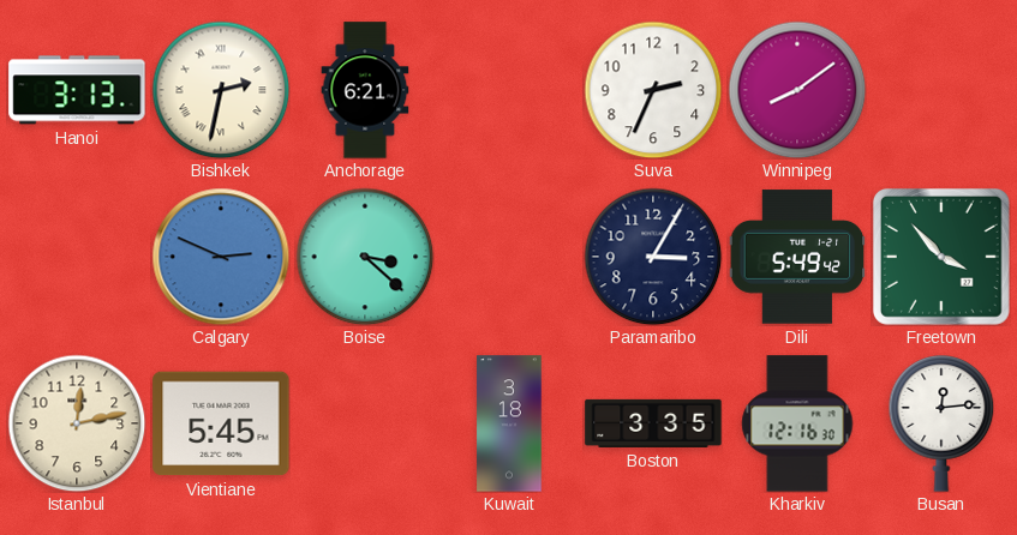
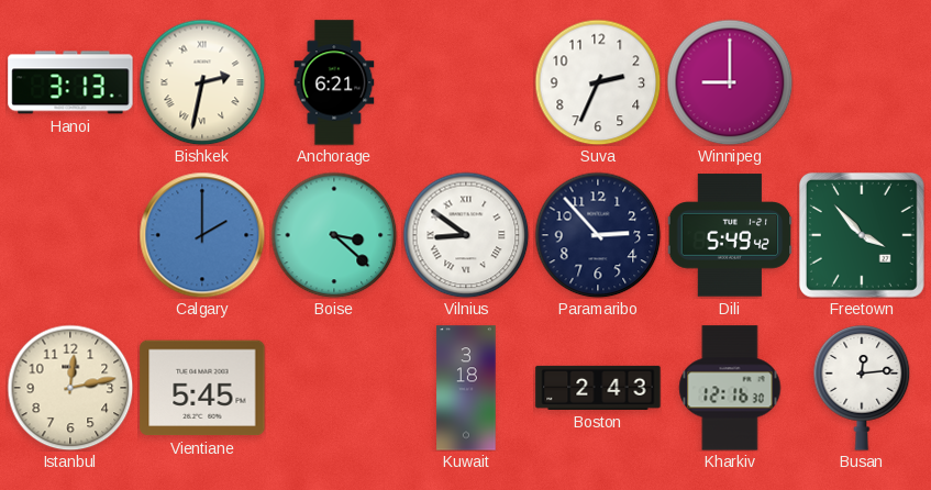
Winnipeg: 8:09 -> 9:00
Calgary: 2:49 -> 2:00
Vilnius: none -> 8:51
Paramaribo: 3:05 -> 2:53
Boston: 3:35 -> 2:43
